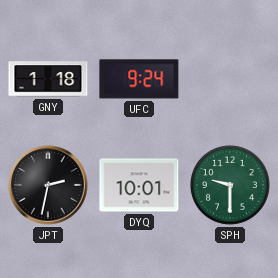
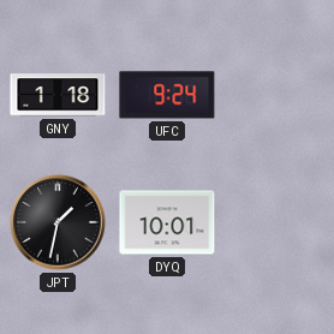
JPT: 2:32 -> 1:32
SPH: 9:30 -> none
